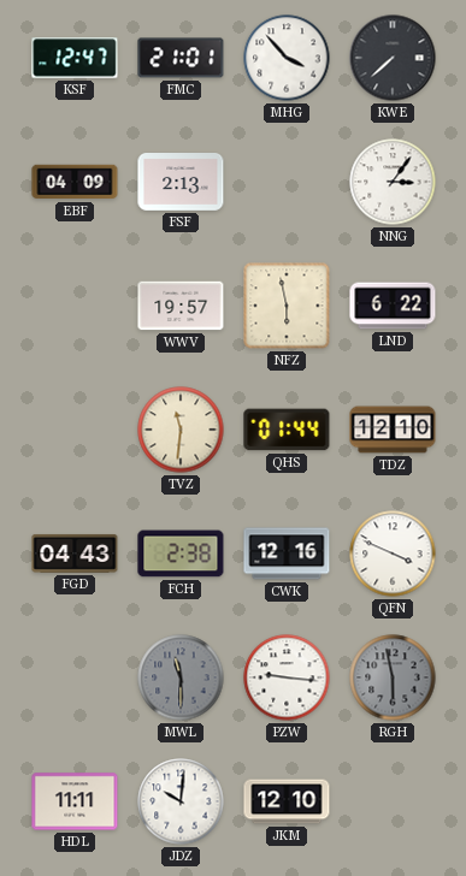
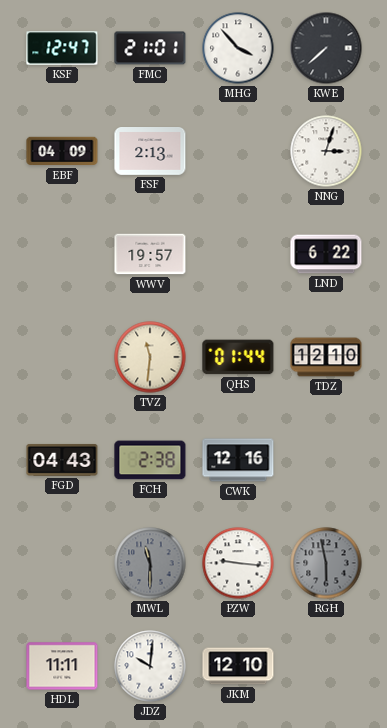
NNG: 3:06 -> 3:03
NFZ: 5:58 -> none
QFN: 3:49 -> none
